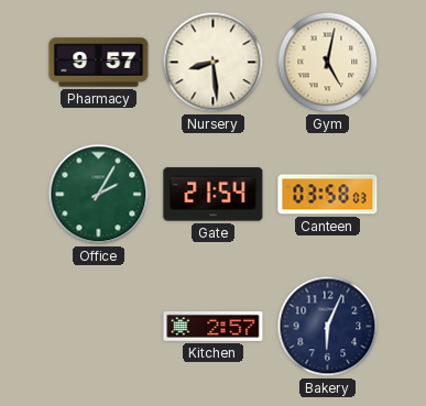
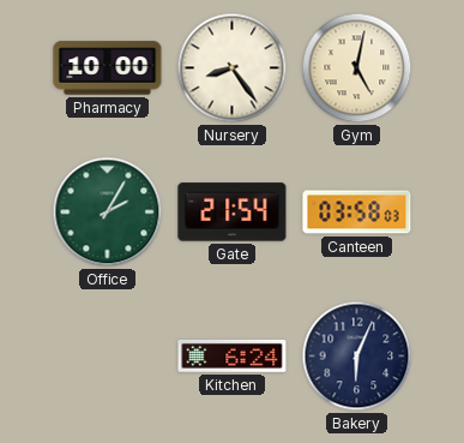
Pharmacy: 9:57 -> 10:00
Nursery: 8:29 -> 8:24
Kitchen: 2:57 -> 6:24
